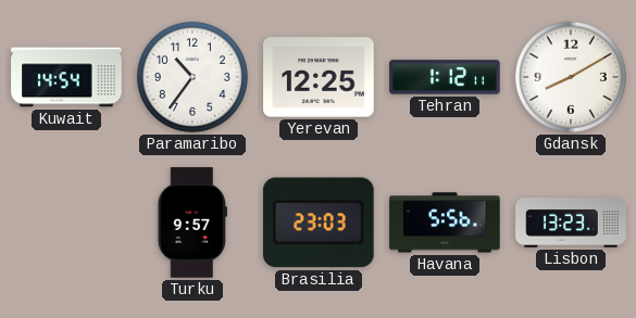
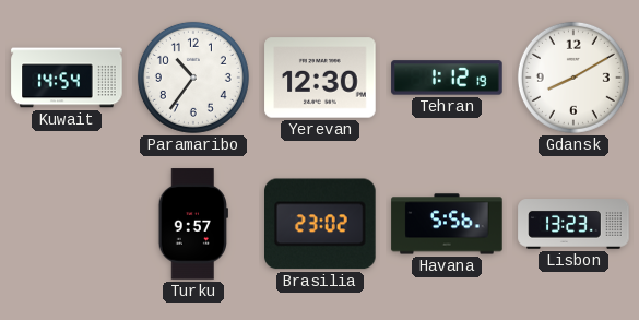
Yerevan: 12:25 -> 12:30
Tehran: 1:12:11 -> 1:12:19
Brasilia: 23:03 -> 23:02
